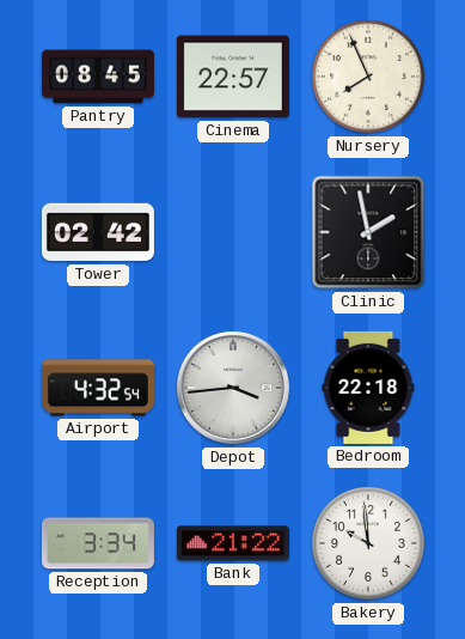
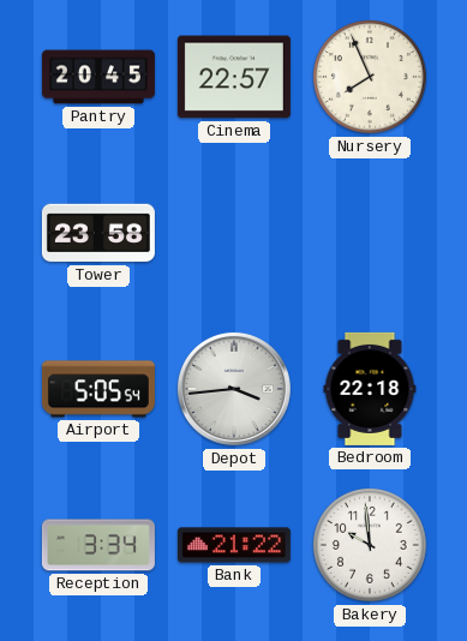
Pantry: 08:45 -> 20:45
Tower: 02:42 -> 23:58
Clinic: 1:58 -> none
Airport: 4:32 -> 5:05
